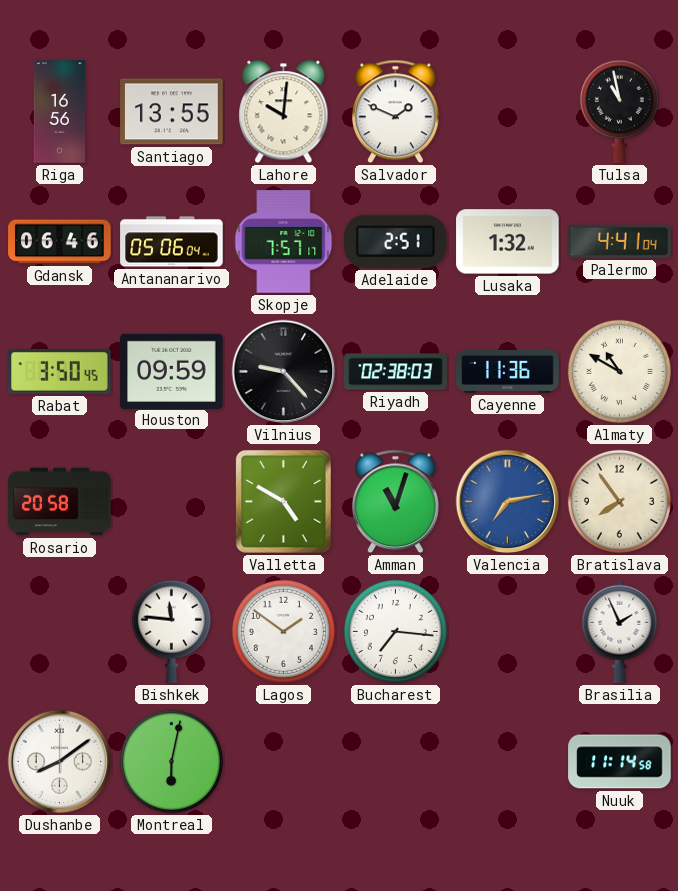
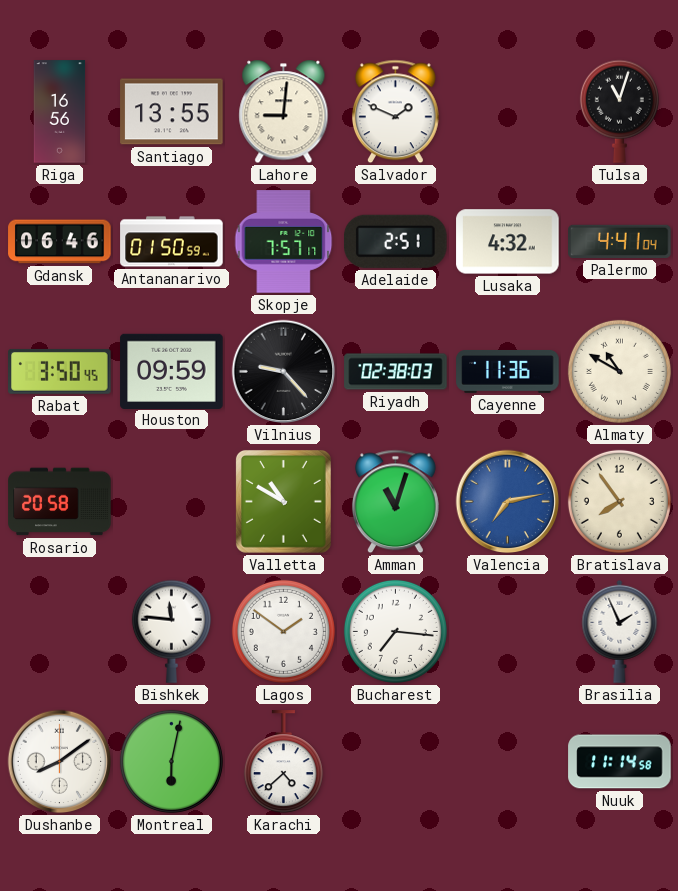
Lahore: 10:01 -> 9:01
Tulsa: 10:58 -> 11:03
Antananarivo: 05:06 -> 01:50
Lusaka: 1:32 -> 4:32
Valletta: 4:50 -> 10:50
Karachi: none -> 4:38
